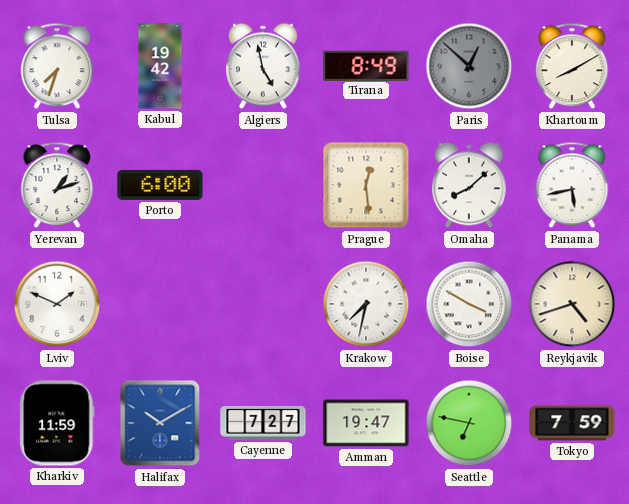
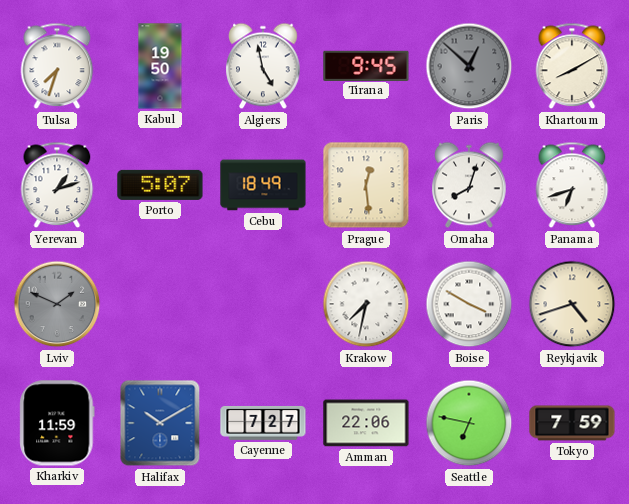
Kabul: 19:42 -> 19:50
Tirana: 8:49 -> 9:45
Porto: 6:00 -> 5:07
Cebu: none -> 18:49
Omaha: 8:08 -> 8:03
Panama: 5:43 -> 6:42
Lviv dial: white -> grey
Amman: 19:47 -> 22:06
